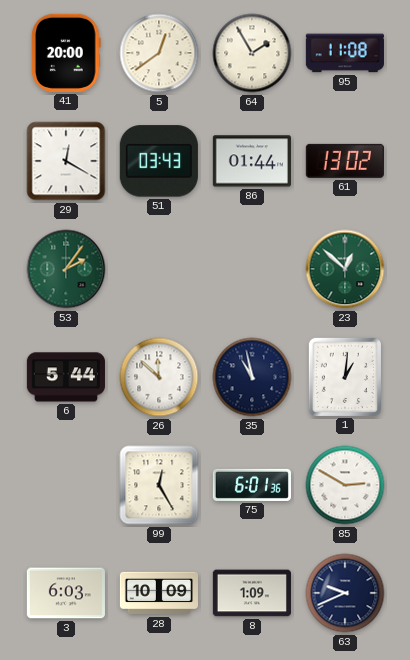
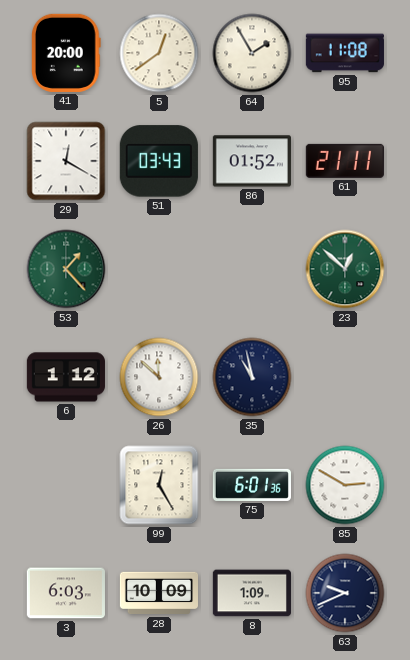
86: 01:44 -> 01:52
61: 13:02 -> 21:11
53: 2:06 -> 1:23
6: 5:44 -> 1:12
1: 1:01 -> none
